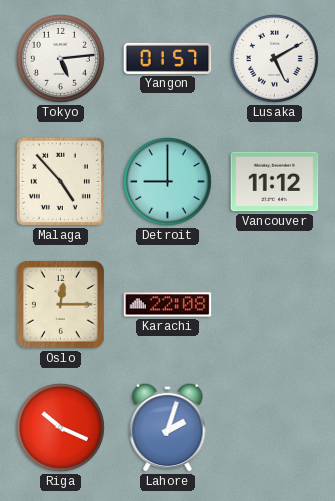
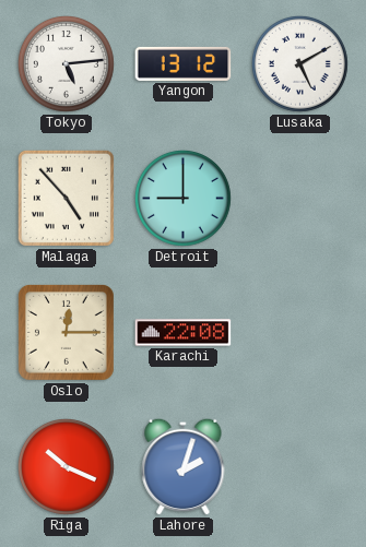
Yangon: 01:57 -> 13:12
Vancouver: 11:12 -> none
